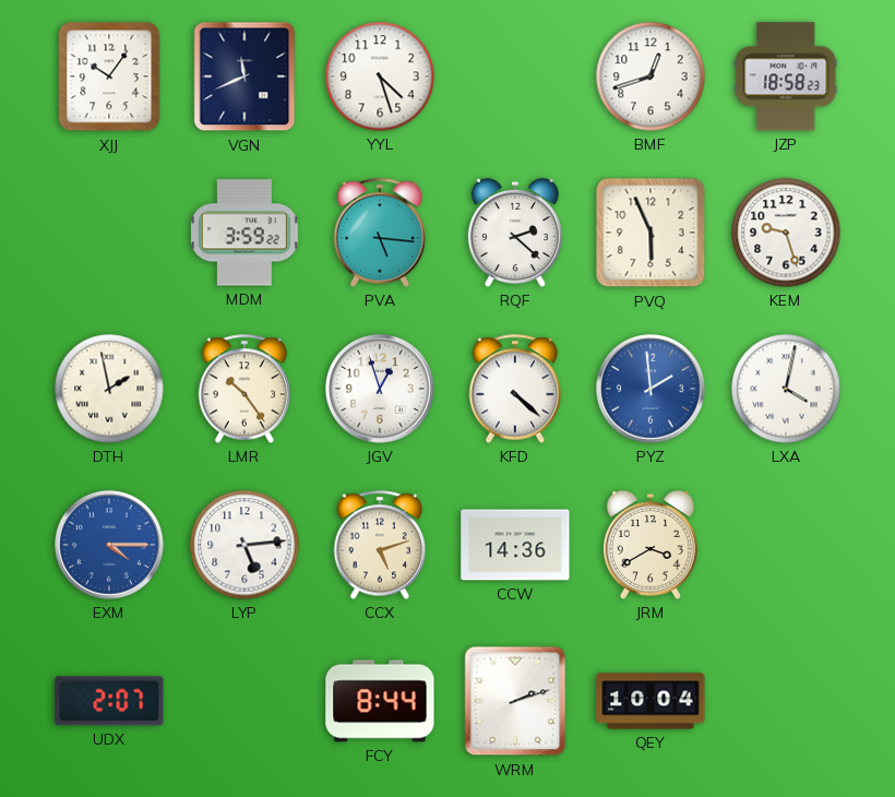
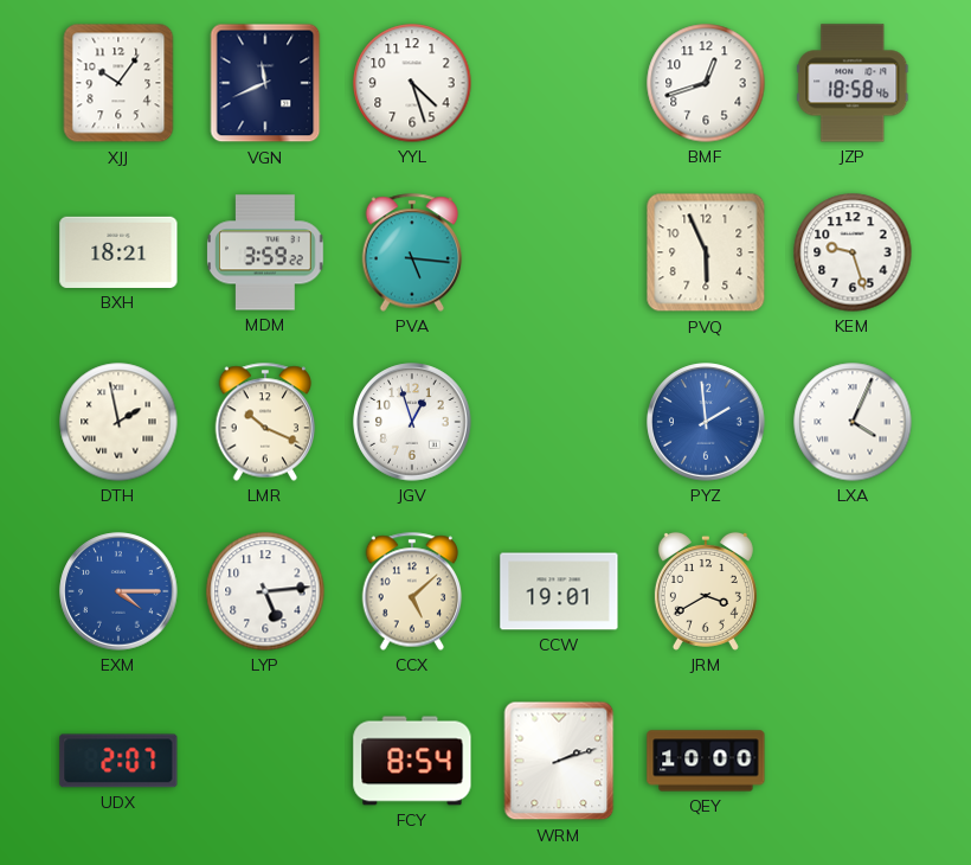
JZP: 18:58:23 -> 18:58:46
BXH: none -> 18:21
RQF: 2:22 -> none
LMR: 10:24 -> 10:19
KFD: 4:22 -> none
LXA: 4:02 -> 4:04
CCX: 5:12 -> 5:08
CCW: 14:36 -> 19:01
FCY: 8:44 -> 8:54
QEY: 10:04 -> 10:00
